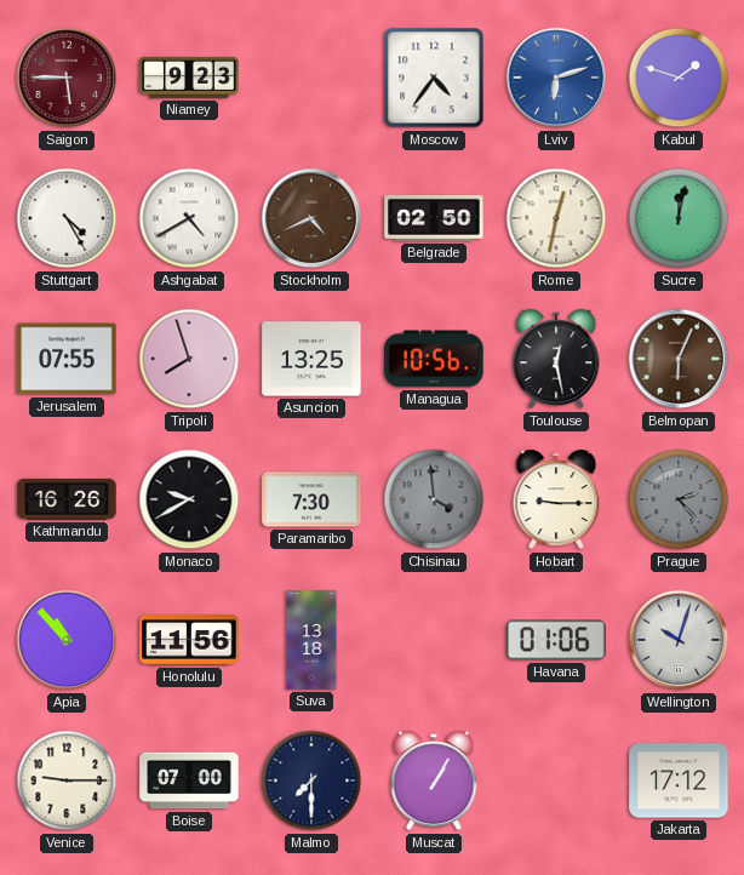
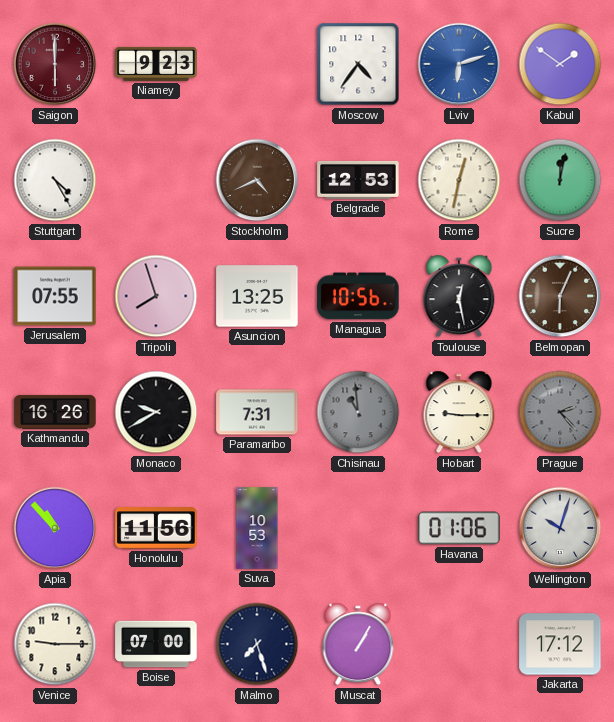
Saigon: 5:45 -> 6:00
Kabul: 1:48 -> 1:51
Ashgabat: 4:40 -> none
Belgrade: 02:50 -> 12:53
Paramaribo: 7:30 -> 7:31
Chisinau: 3:59 -> 10:59
Suva: 13:18 -> 10:53
Malmo: 7:30 -> 7:27
